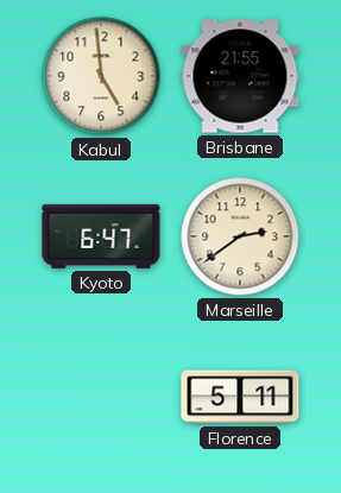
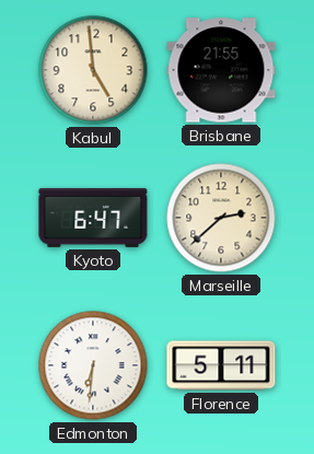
Marseille: 2:39 -> 2:38
Edmonton: none -> 6:31
